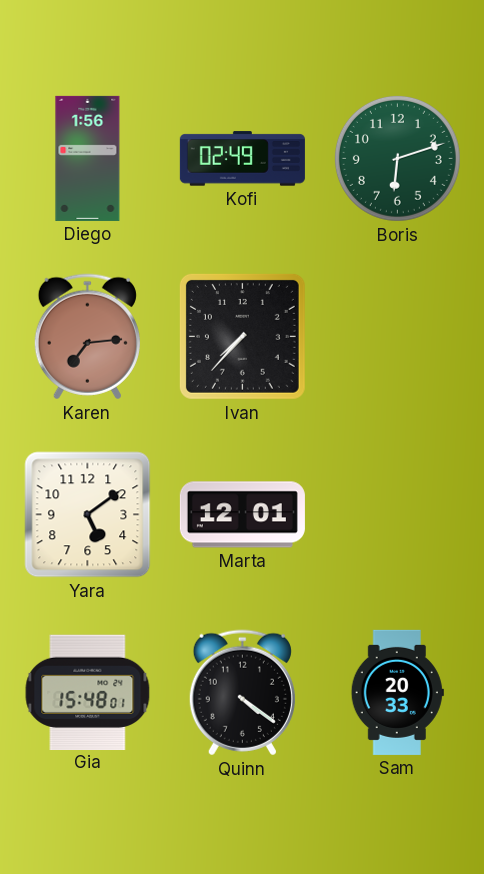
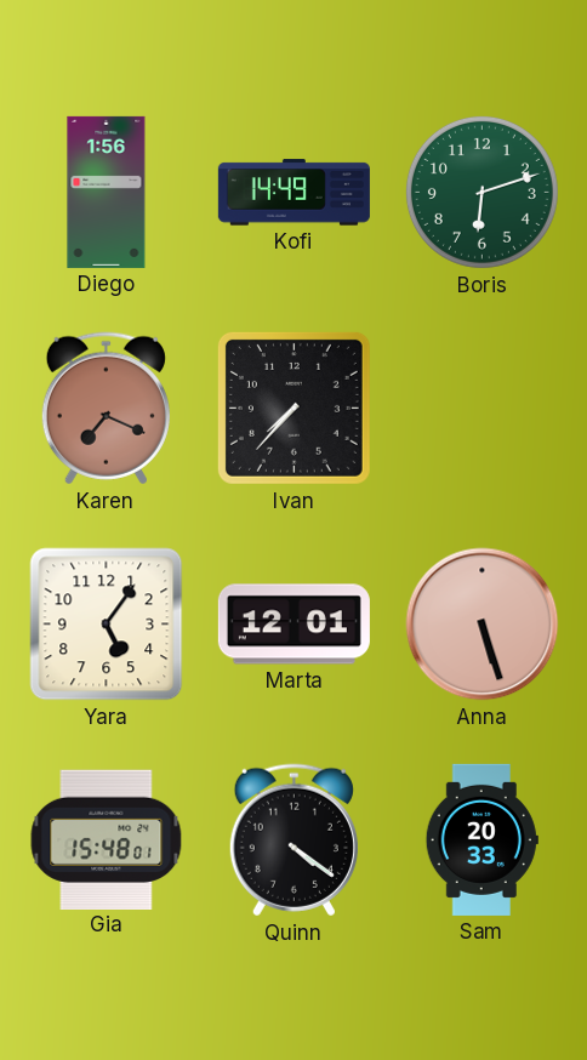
Kofi: 02:49 -> 14:49
Karen: 7:14 -> 7:19
Yara: 5:09 -> 5:06
Anna: none -> 5:27
